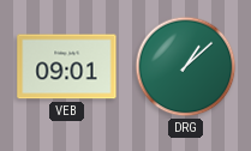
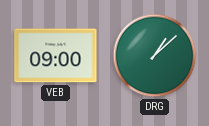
VEB: 09:01 -> 09:00
